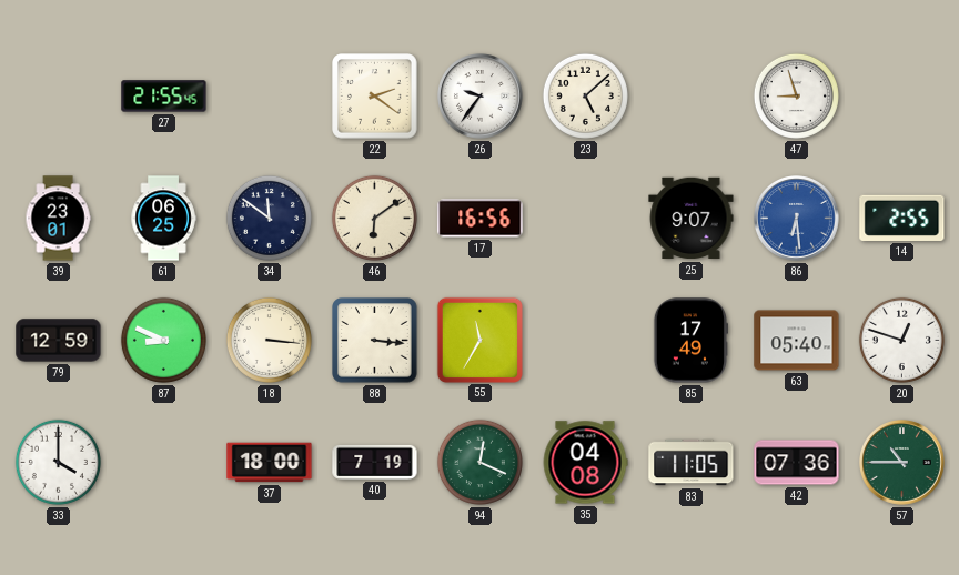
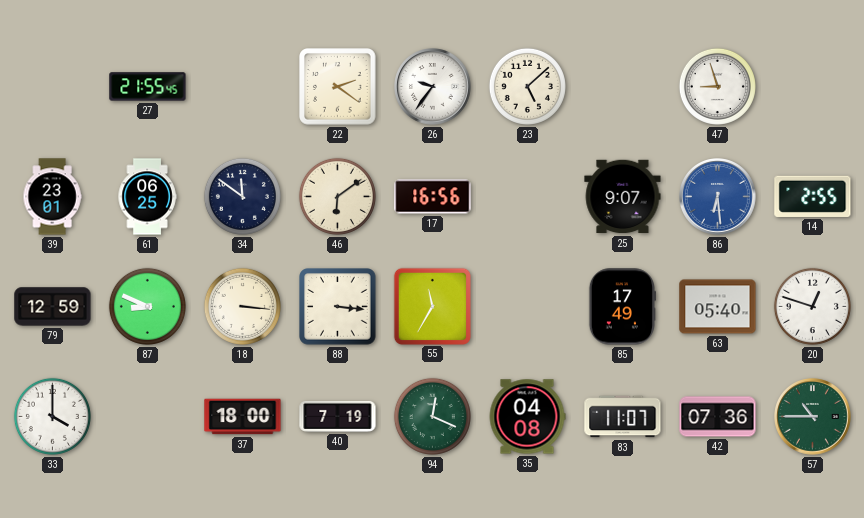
83: 11:05 -> 11:07
